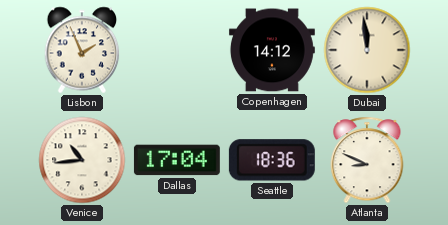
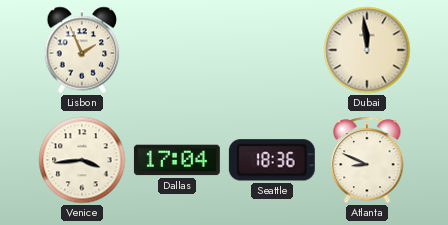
Copenhagen: 14:12 -> none
Venice: 10:44 -> 3:44
